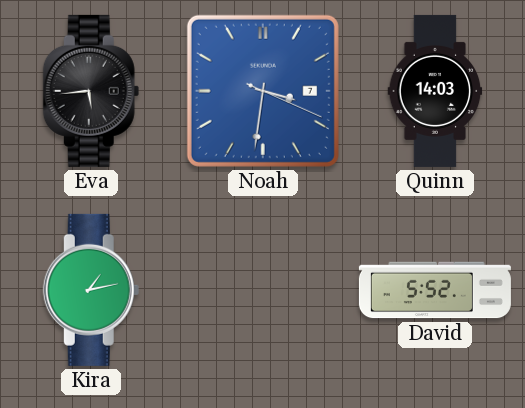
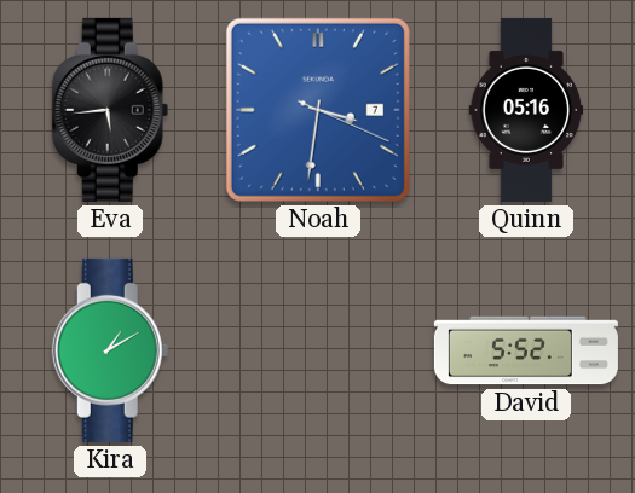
Quinn: 14:03 -> 05:16
Kira: 1:13 -> 1:10
